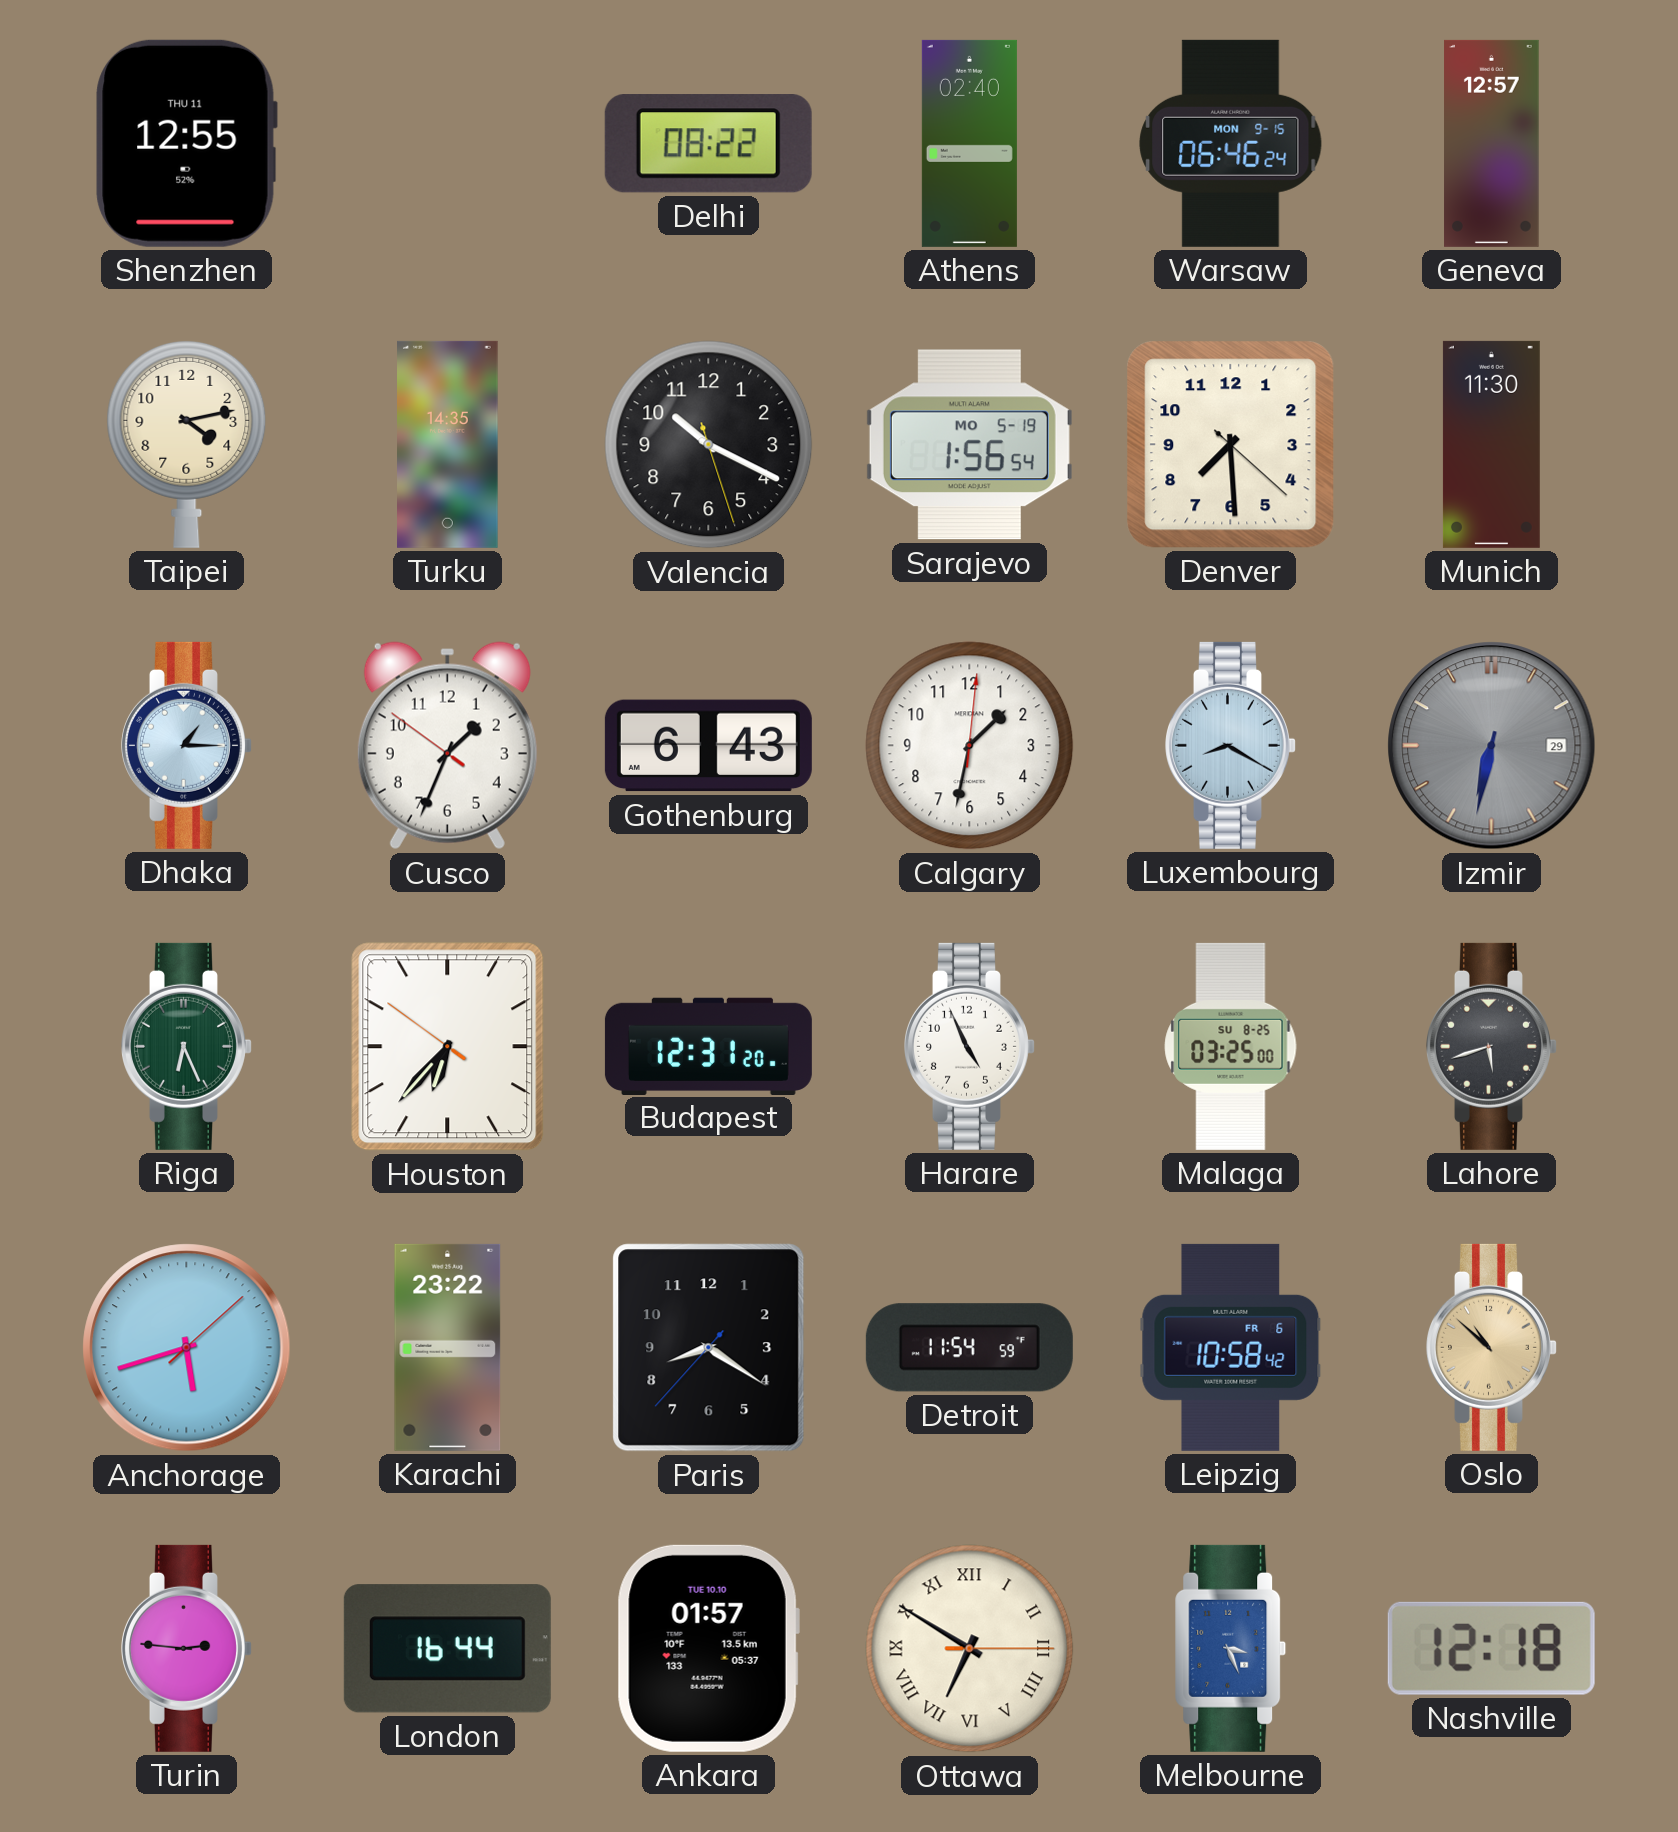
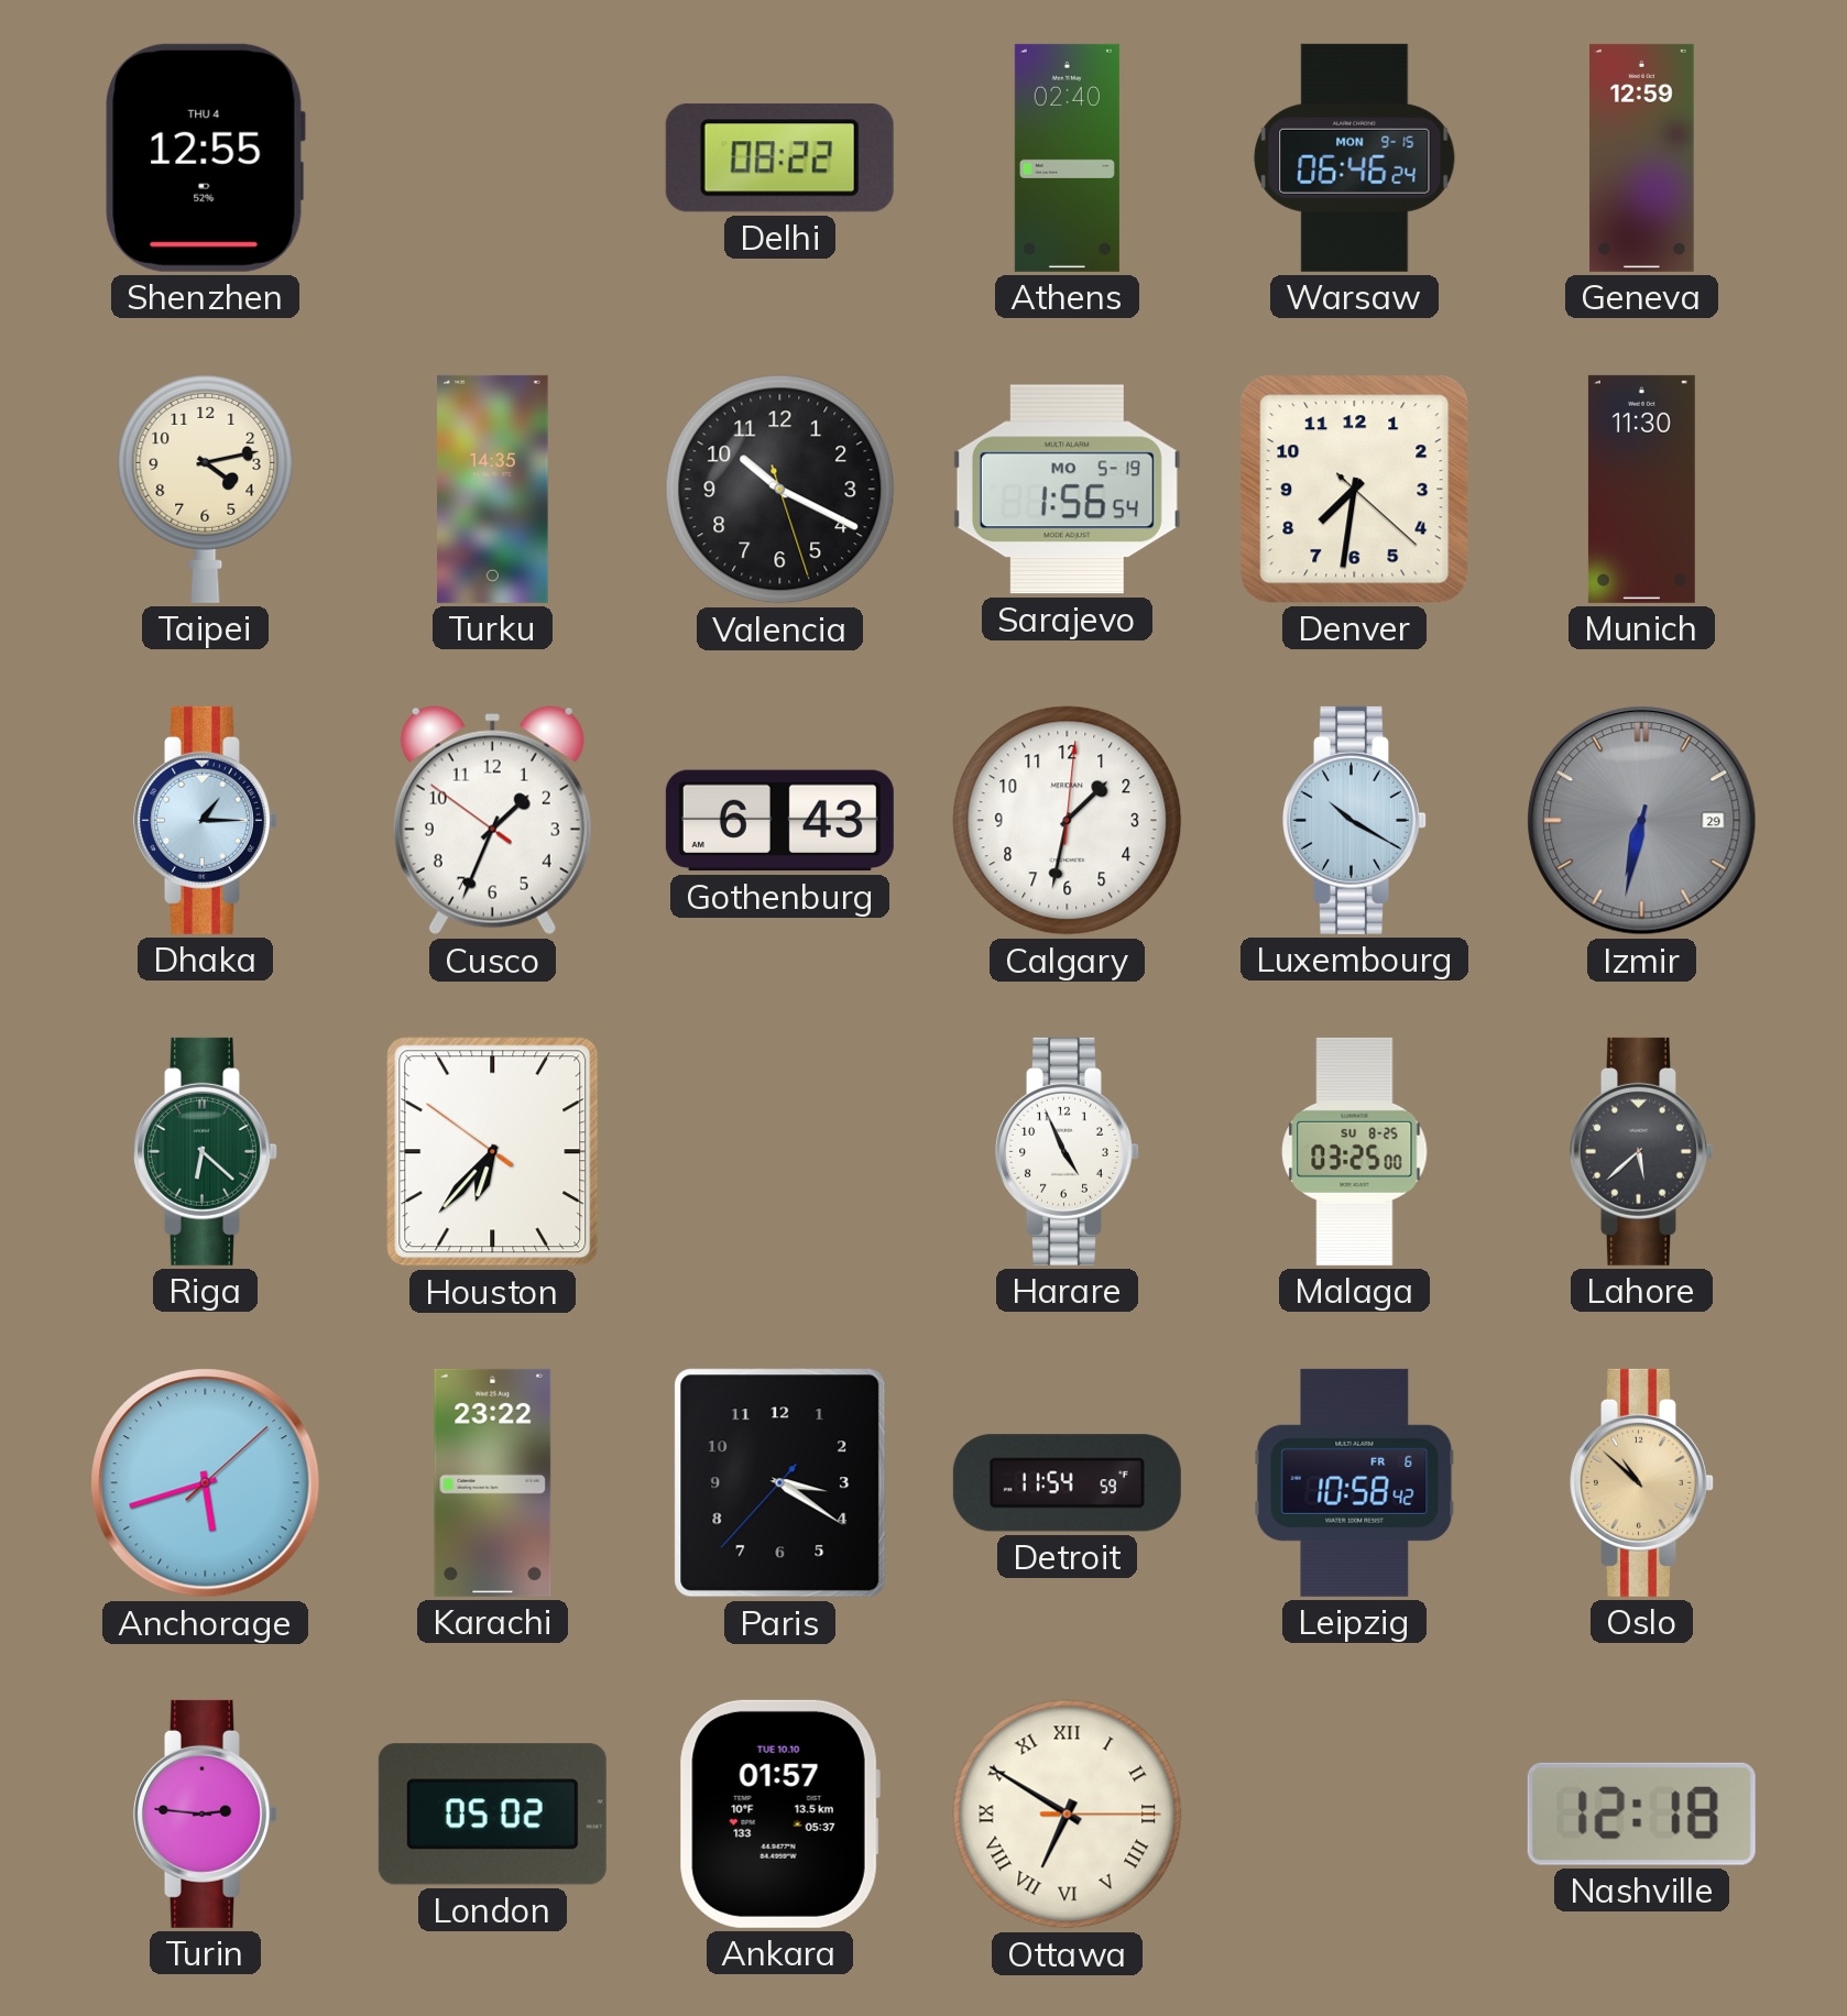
Shenzhen date: THU 11 -> THU 4
Geneva: 12:57 -> 12:59
Denver: 7:29 -> 7:31
Luxembourg: 8:20 -> 10:20
Riga: 6:26 -> 6:22
Budapest: 12:31 -> none
Lahore: 5:42 -> 5:38
Paris: 8:20 -> 3:20
London: 16:44 -> 05:02
Melbourne: 3:26 -> none
